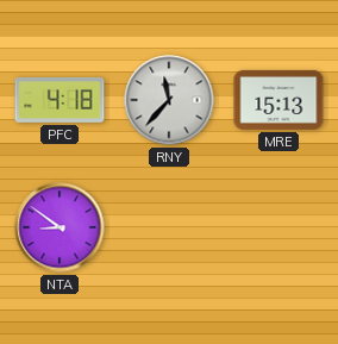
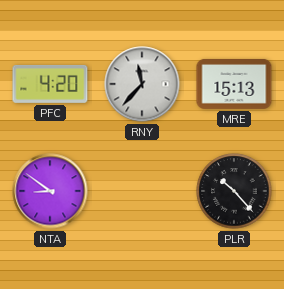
PFC: 4:18 -> 4:20
PLR: none -> 10:23
